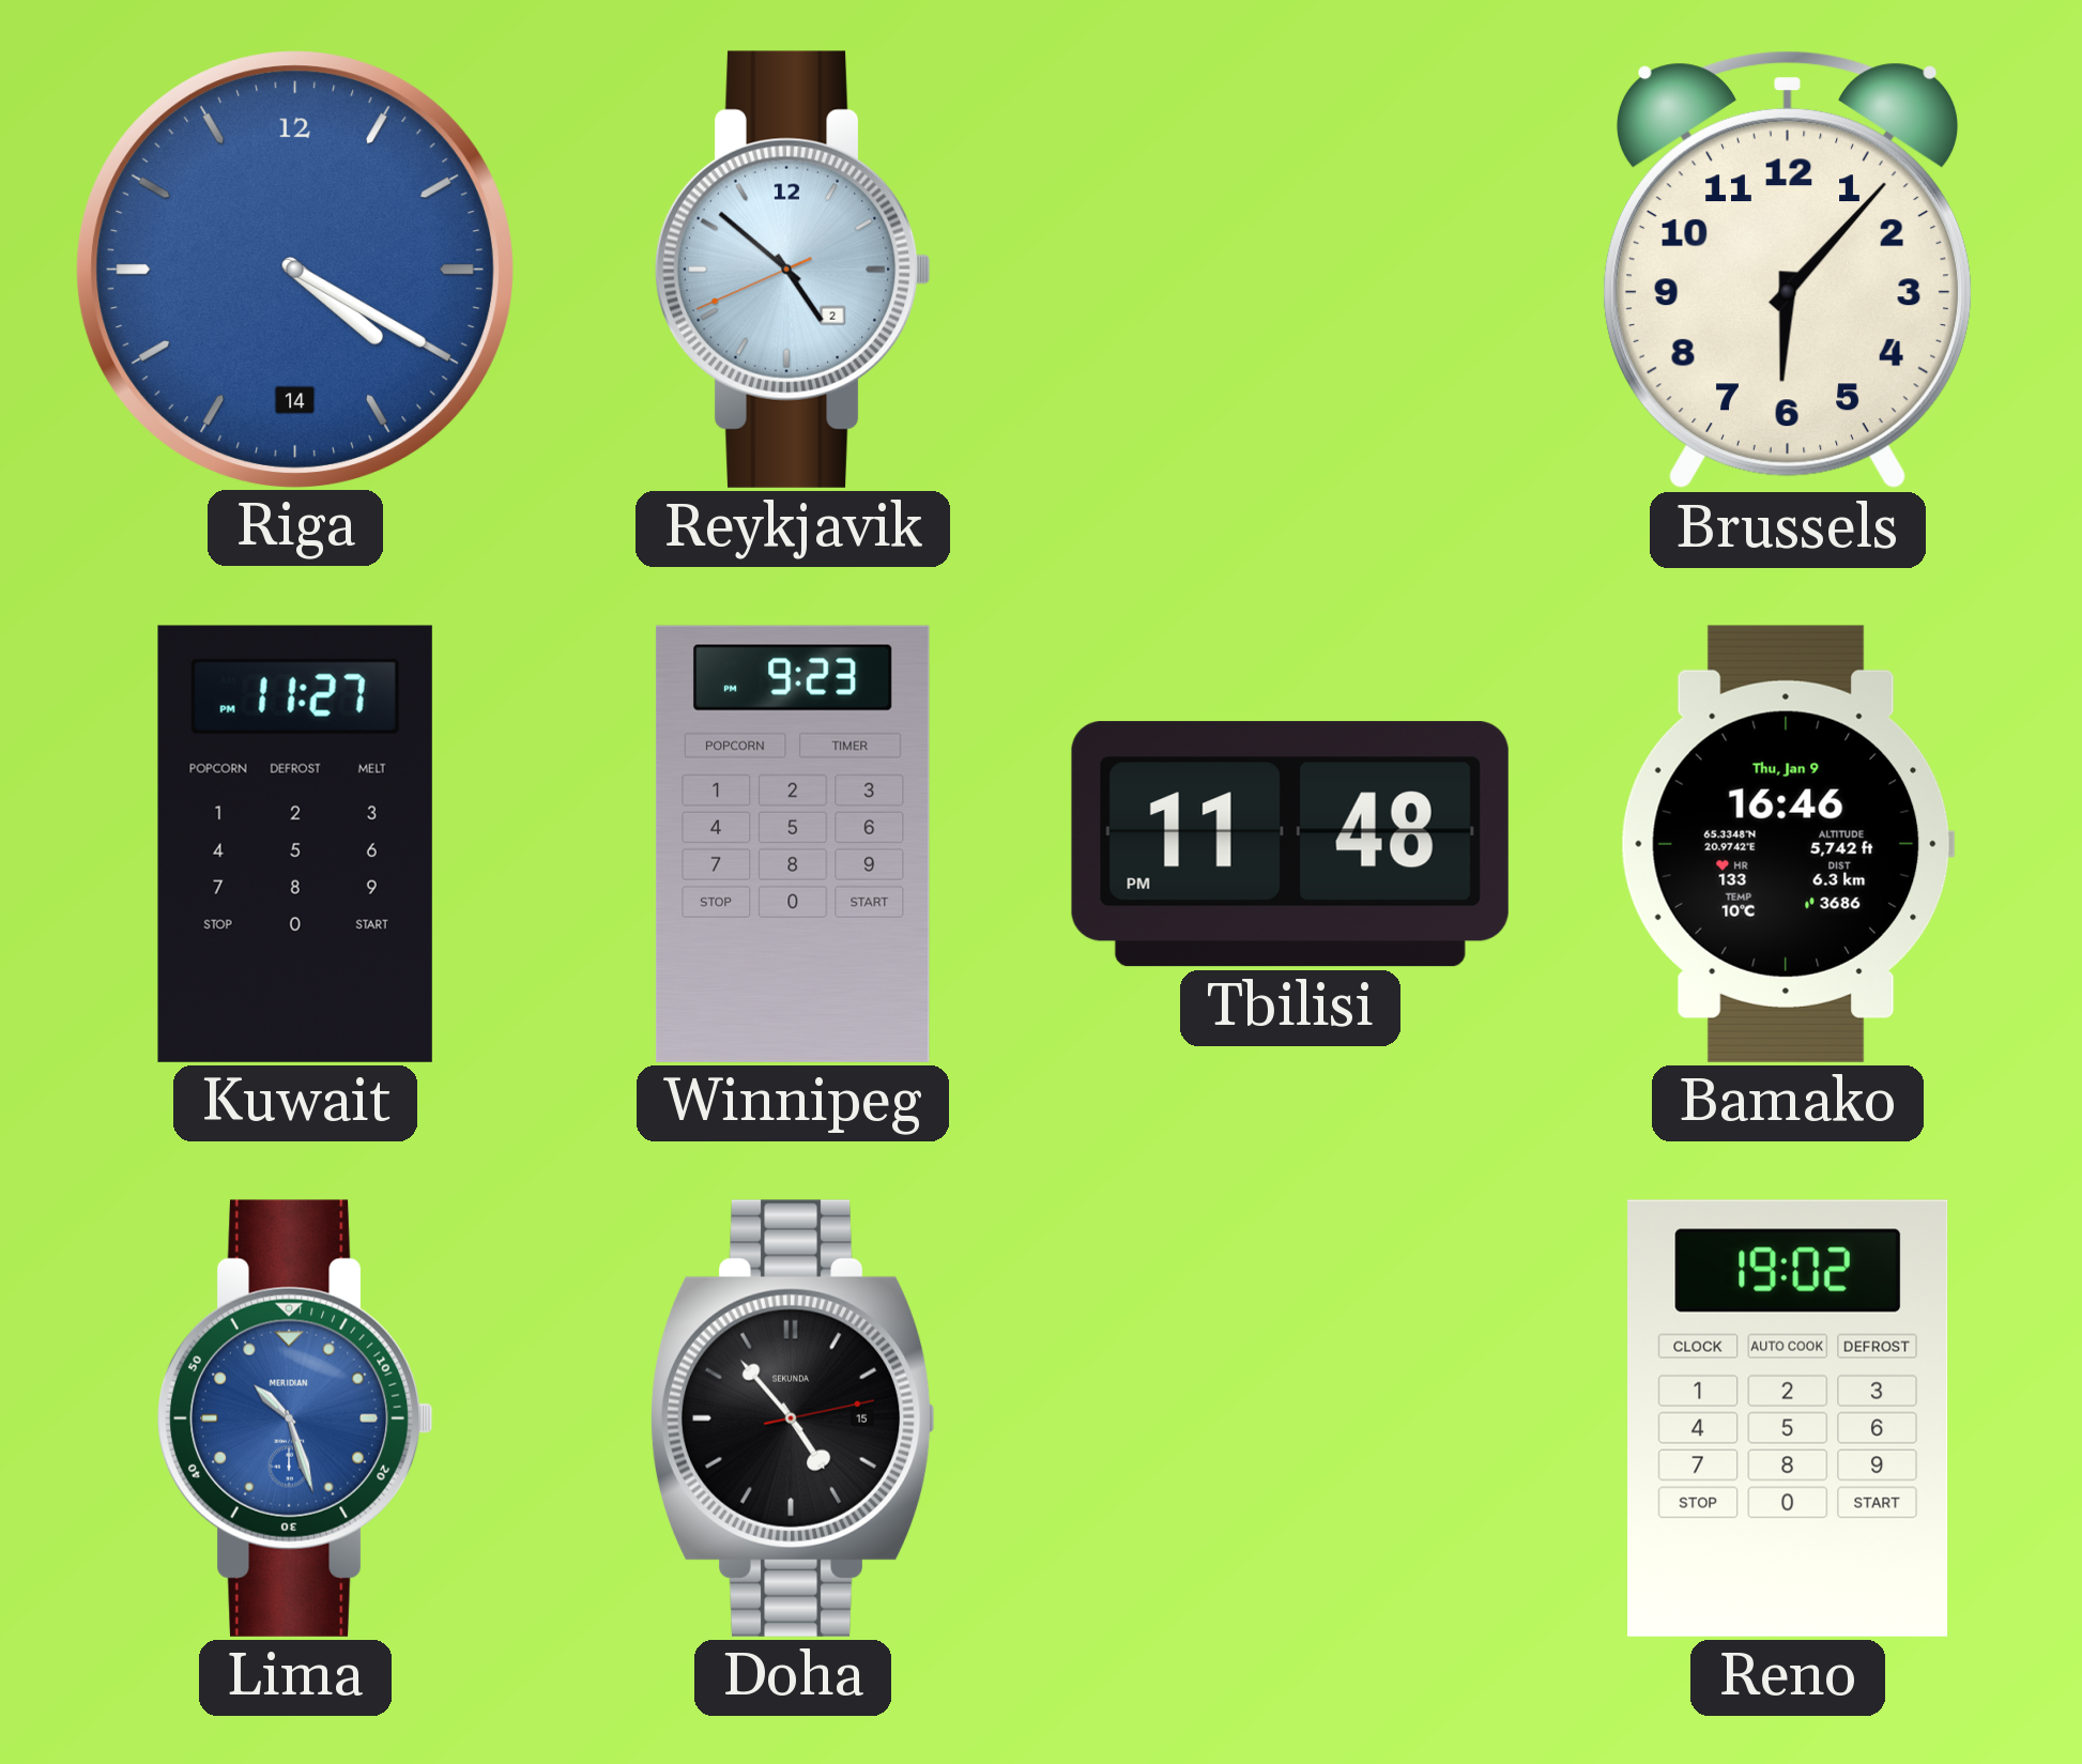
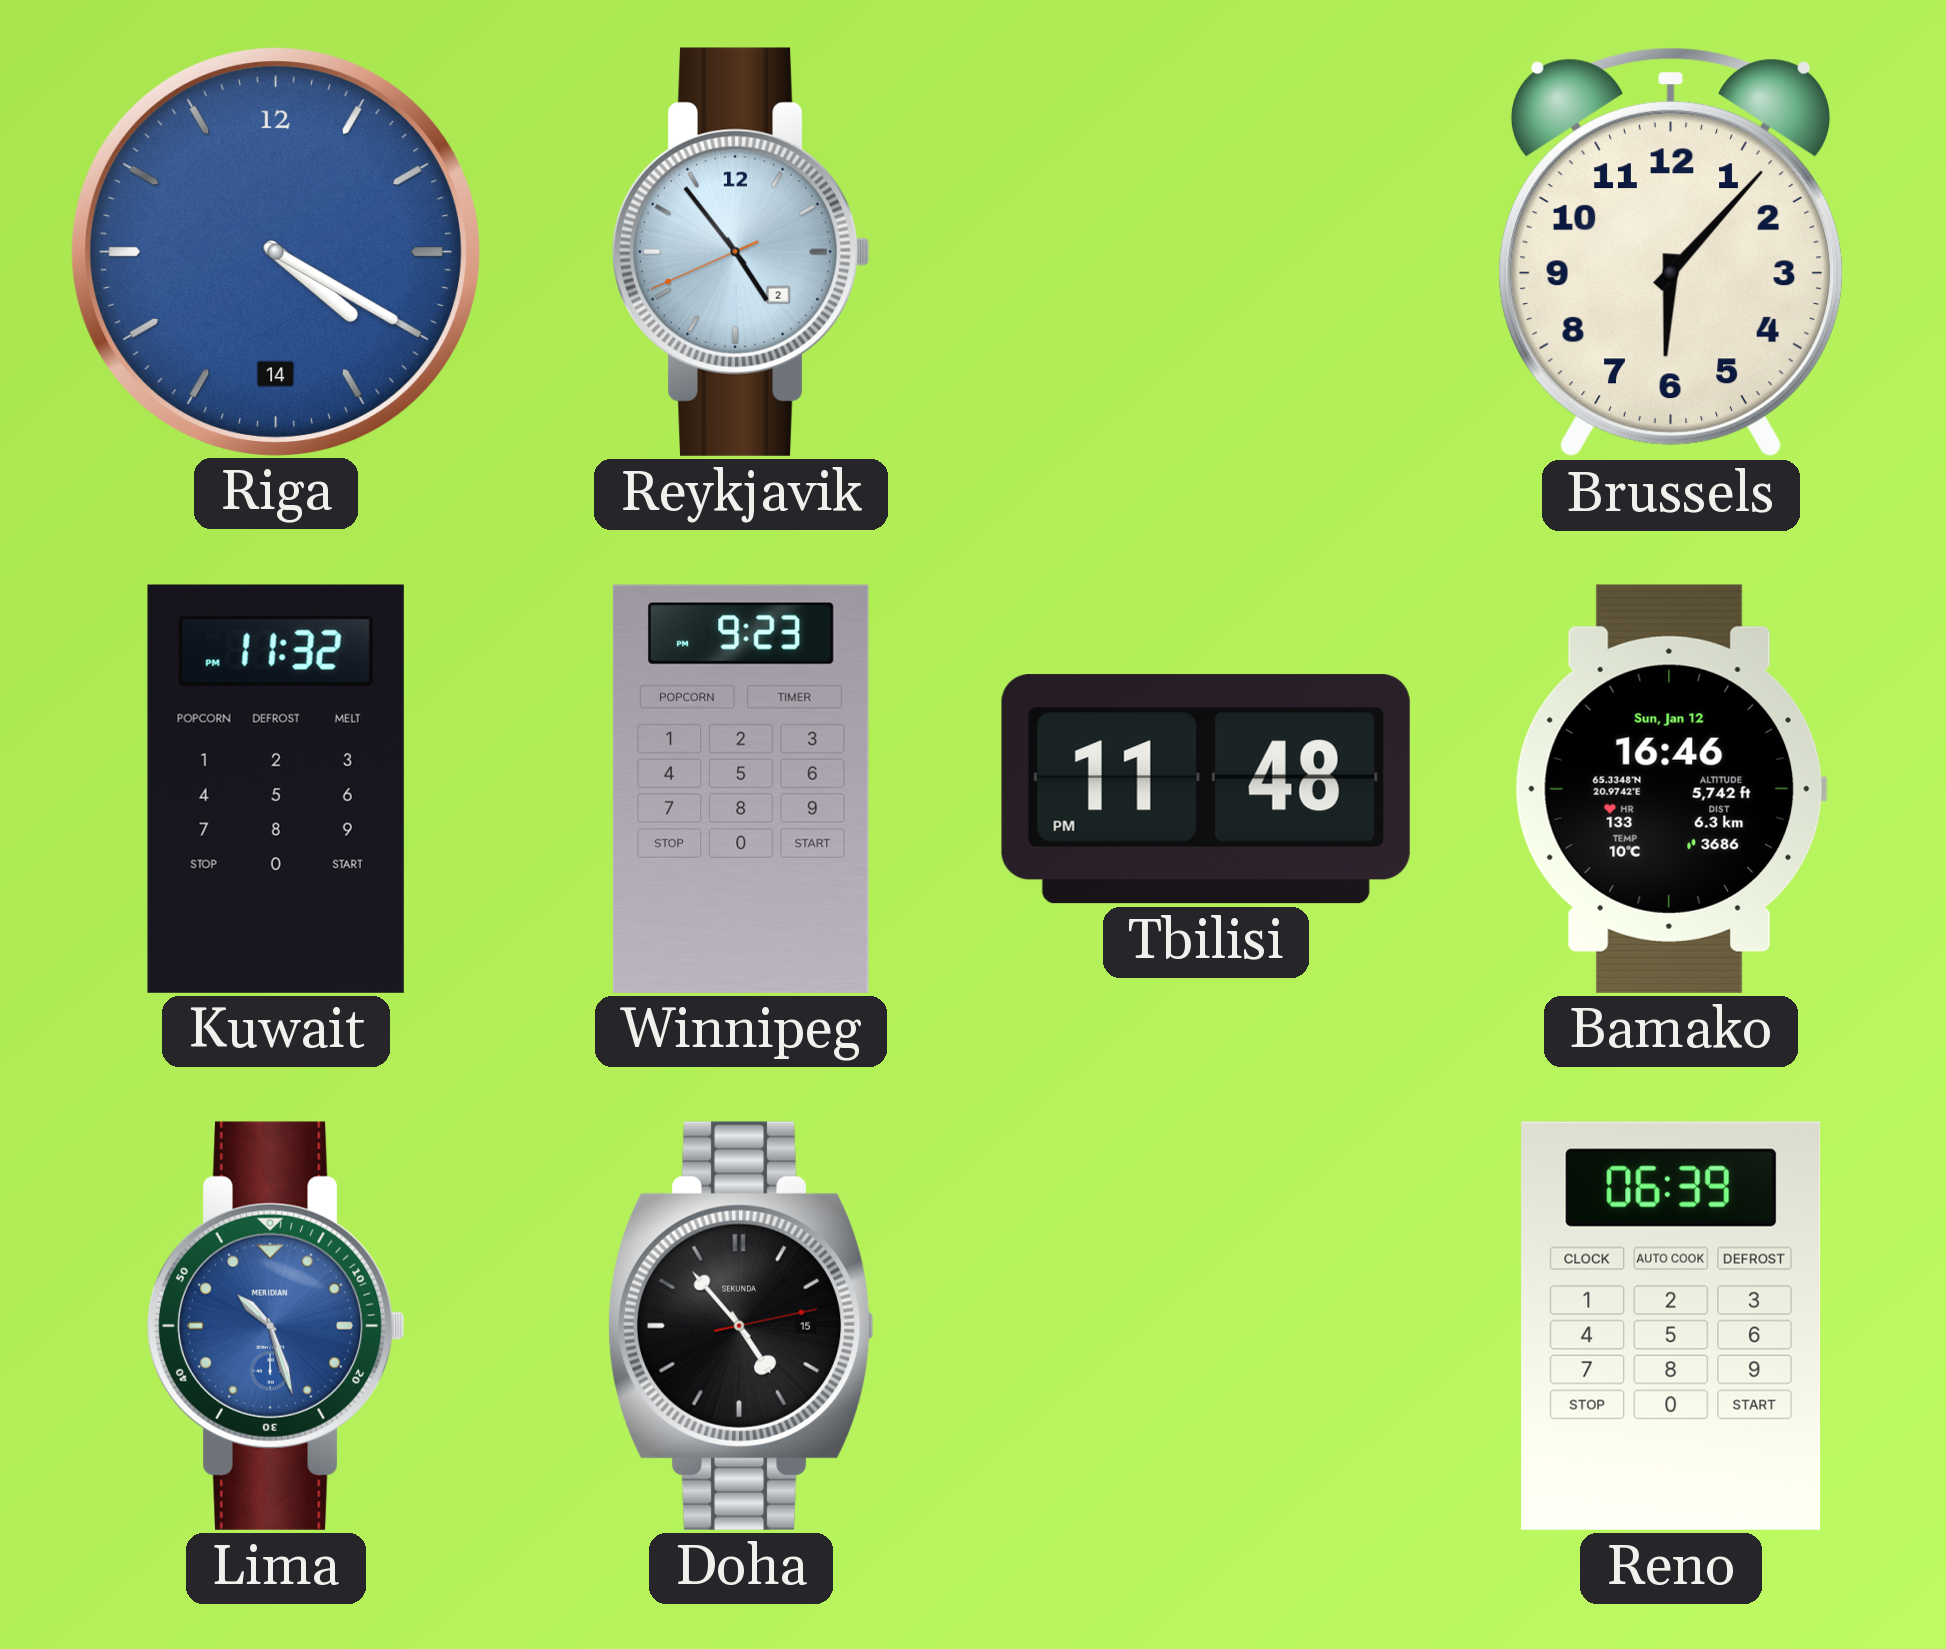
Reykjavik: 4:51 -> 4:53
Kuwait: 11:27 -> 11:32
Bamako date: Thu, Jan 9 -> Sun, Jan 12
Reno: 19:02 -> 06:39
